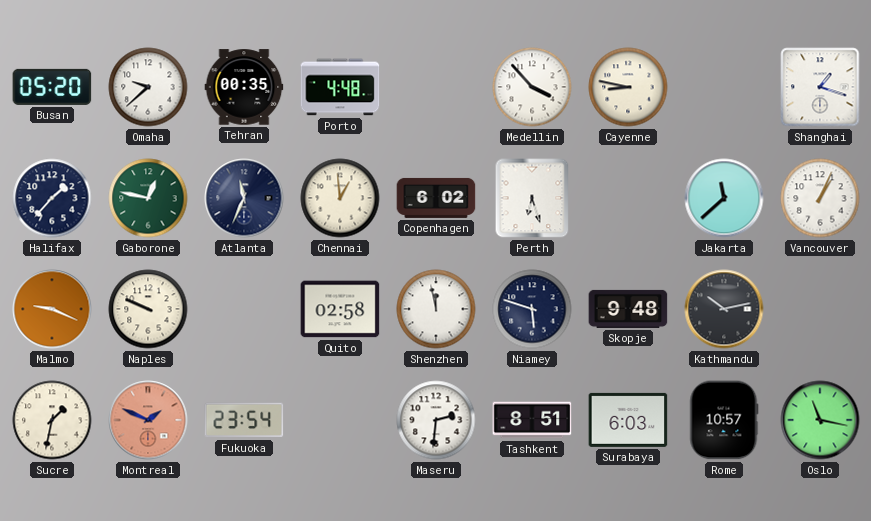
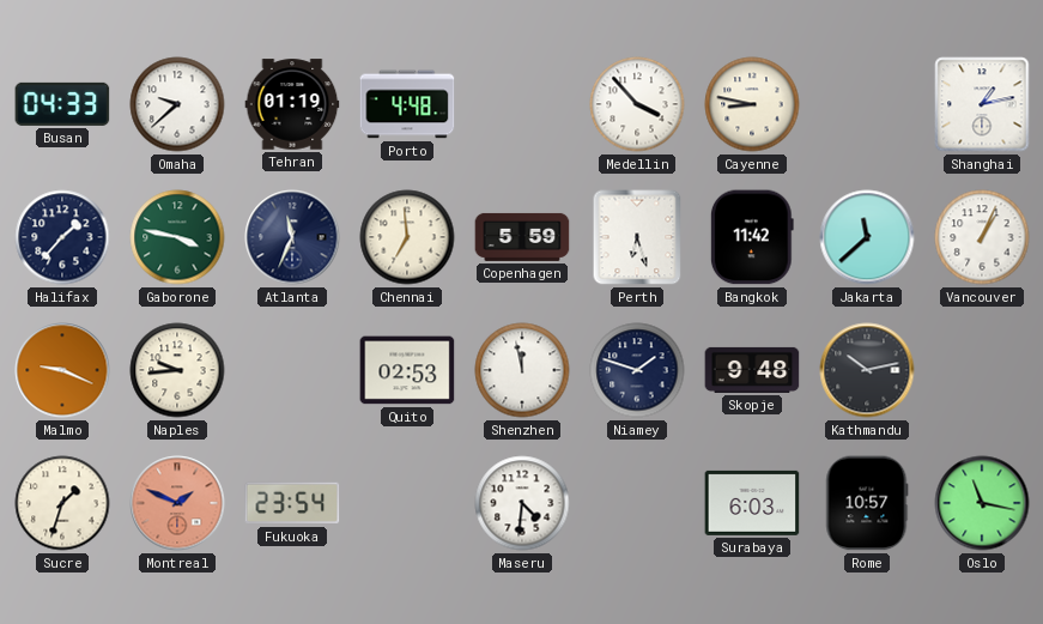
Busan: 05:20 -> 04:33
Tehran: 00:35 -> 01:19
Shanghai: 1:18 -> 1:13
Gaborone: 12:47 -> 3:47
Chennai: 12:59 -> 6:59
Copenhagen: 6:02 -> 5:59
Bangkok: none -> 11:42
Naples: 9:49 -> 9:44
Quito: 02:58 -> 02:53
Niamey: 5:48 -> 1:48
Sucre: 1:32 -> 1:33
Maseru: 2:31 -> 4:31
Tashkent: 8:51 -> none
